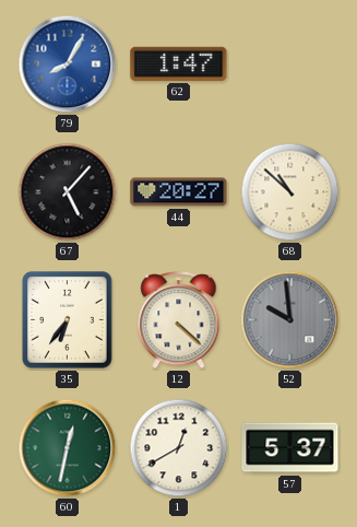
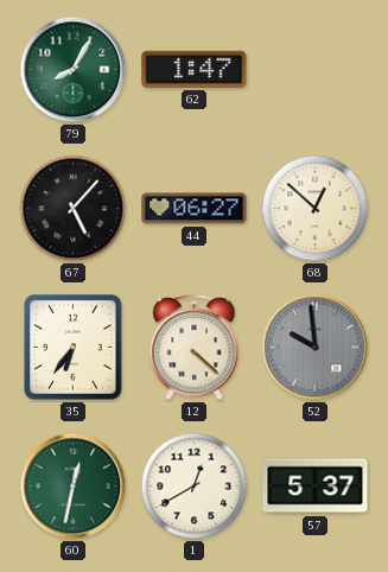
79 dial: blue -> green
44: 20:27 -> 06:27
68: 10:52 -> 12:52
